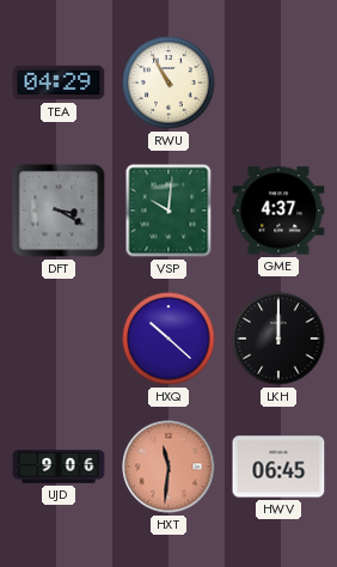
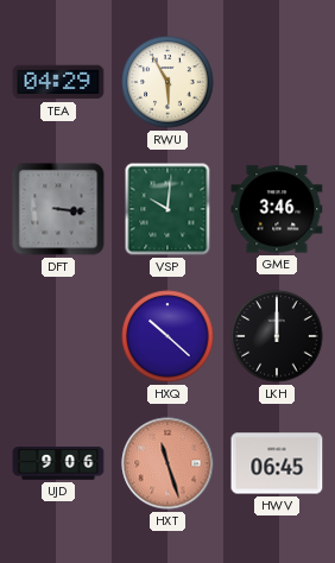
RWU: 10:55 -> 5:55
DFT: 3:20 -> 3:16
GME: 4:37 -> 3:46
HXT: 11:31 -> 11:27
